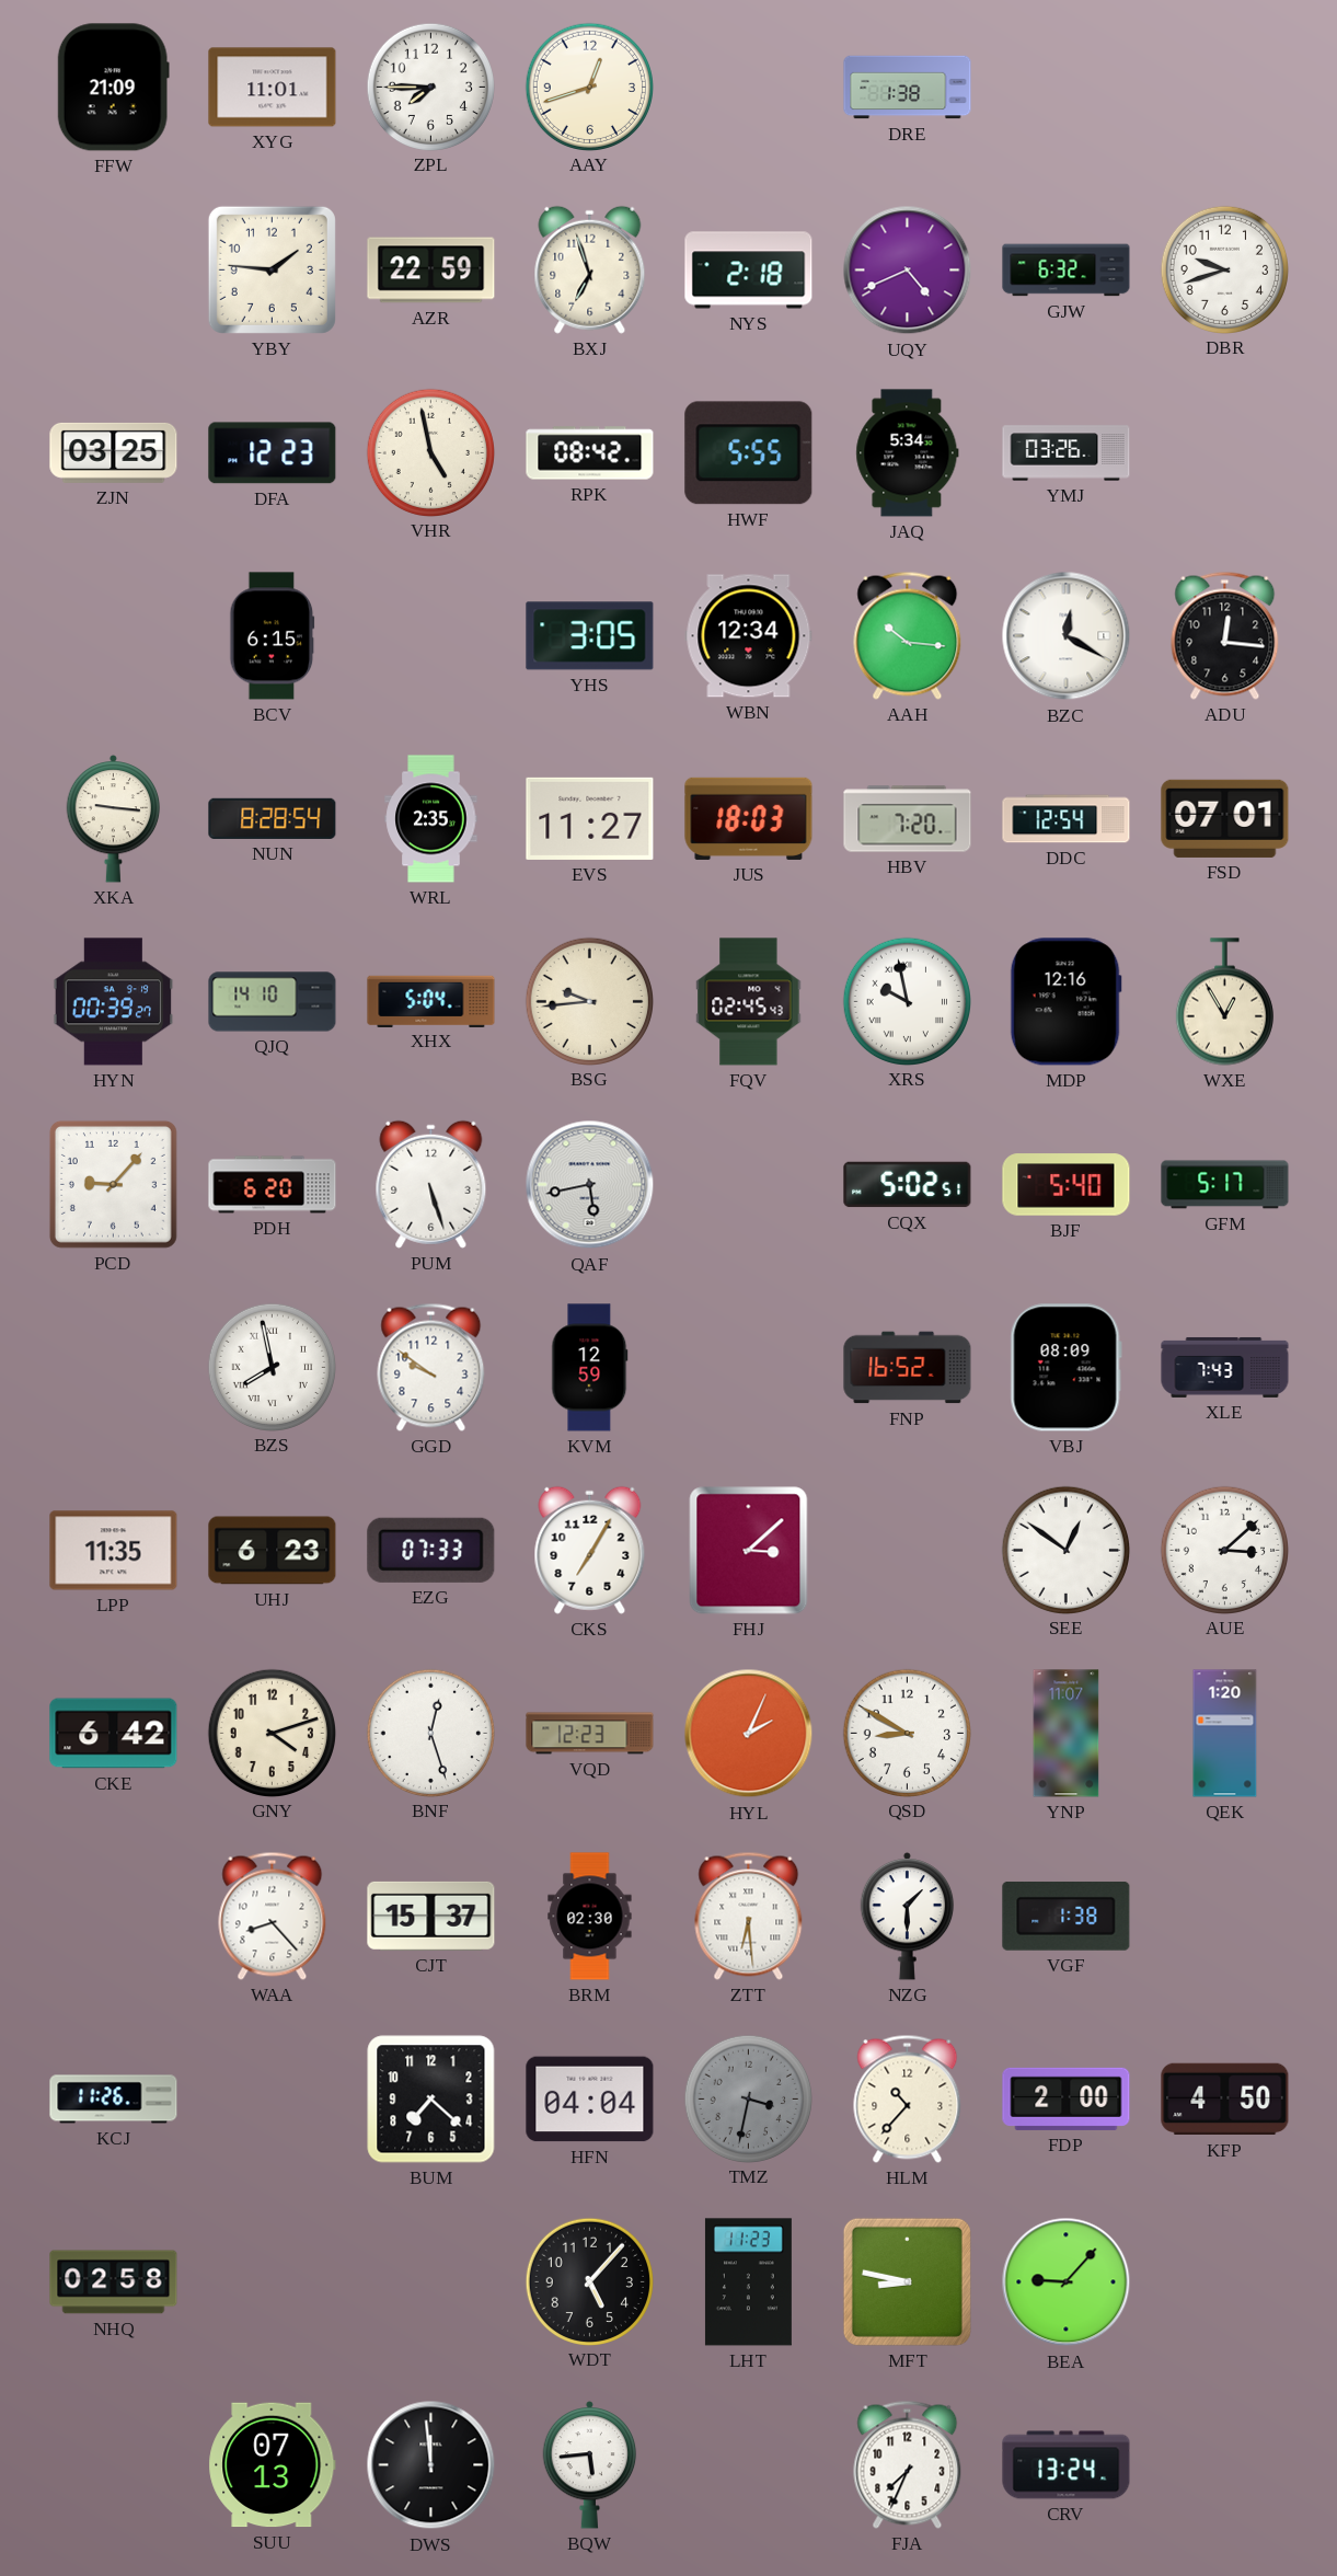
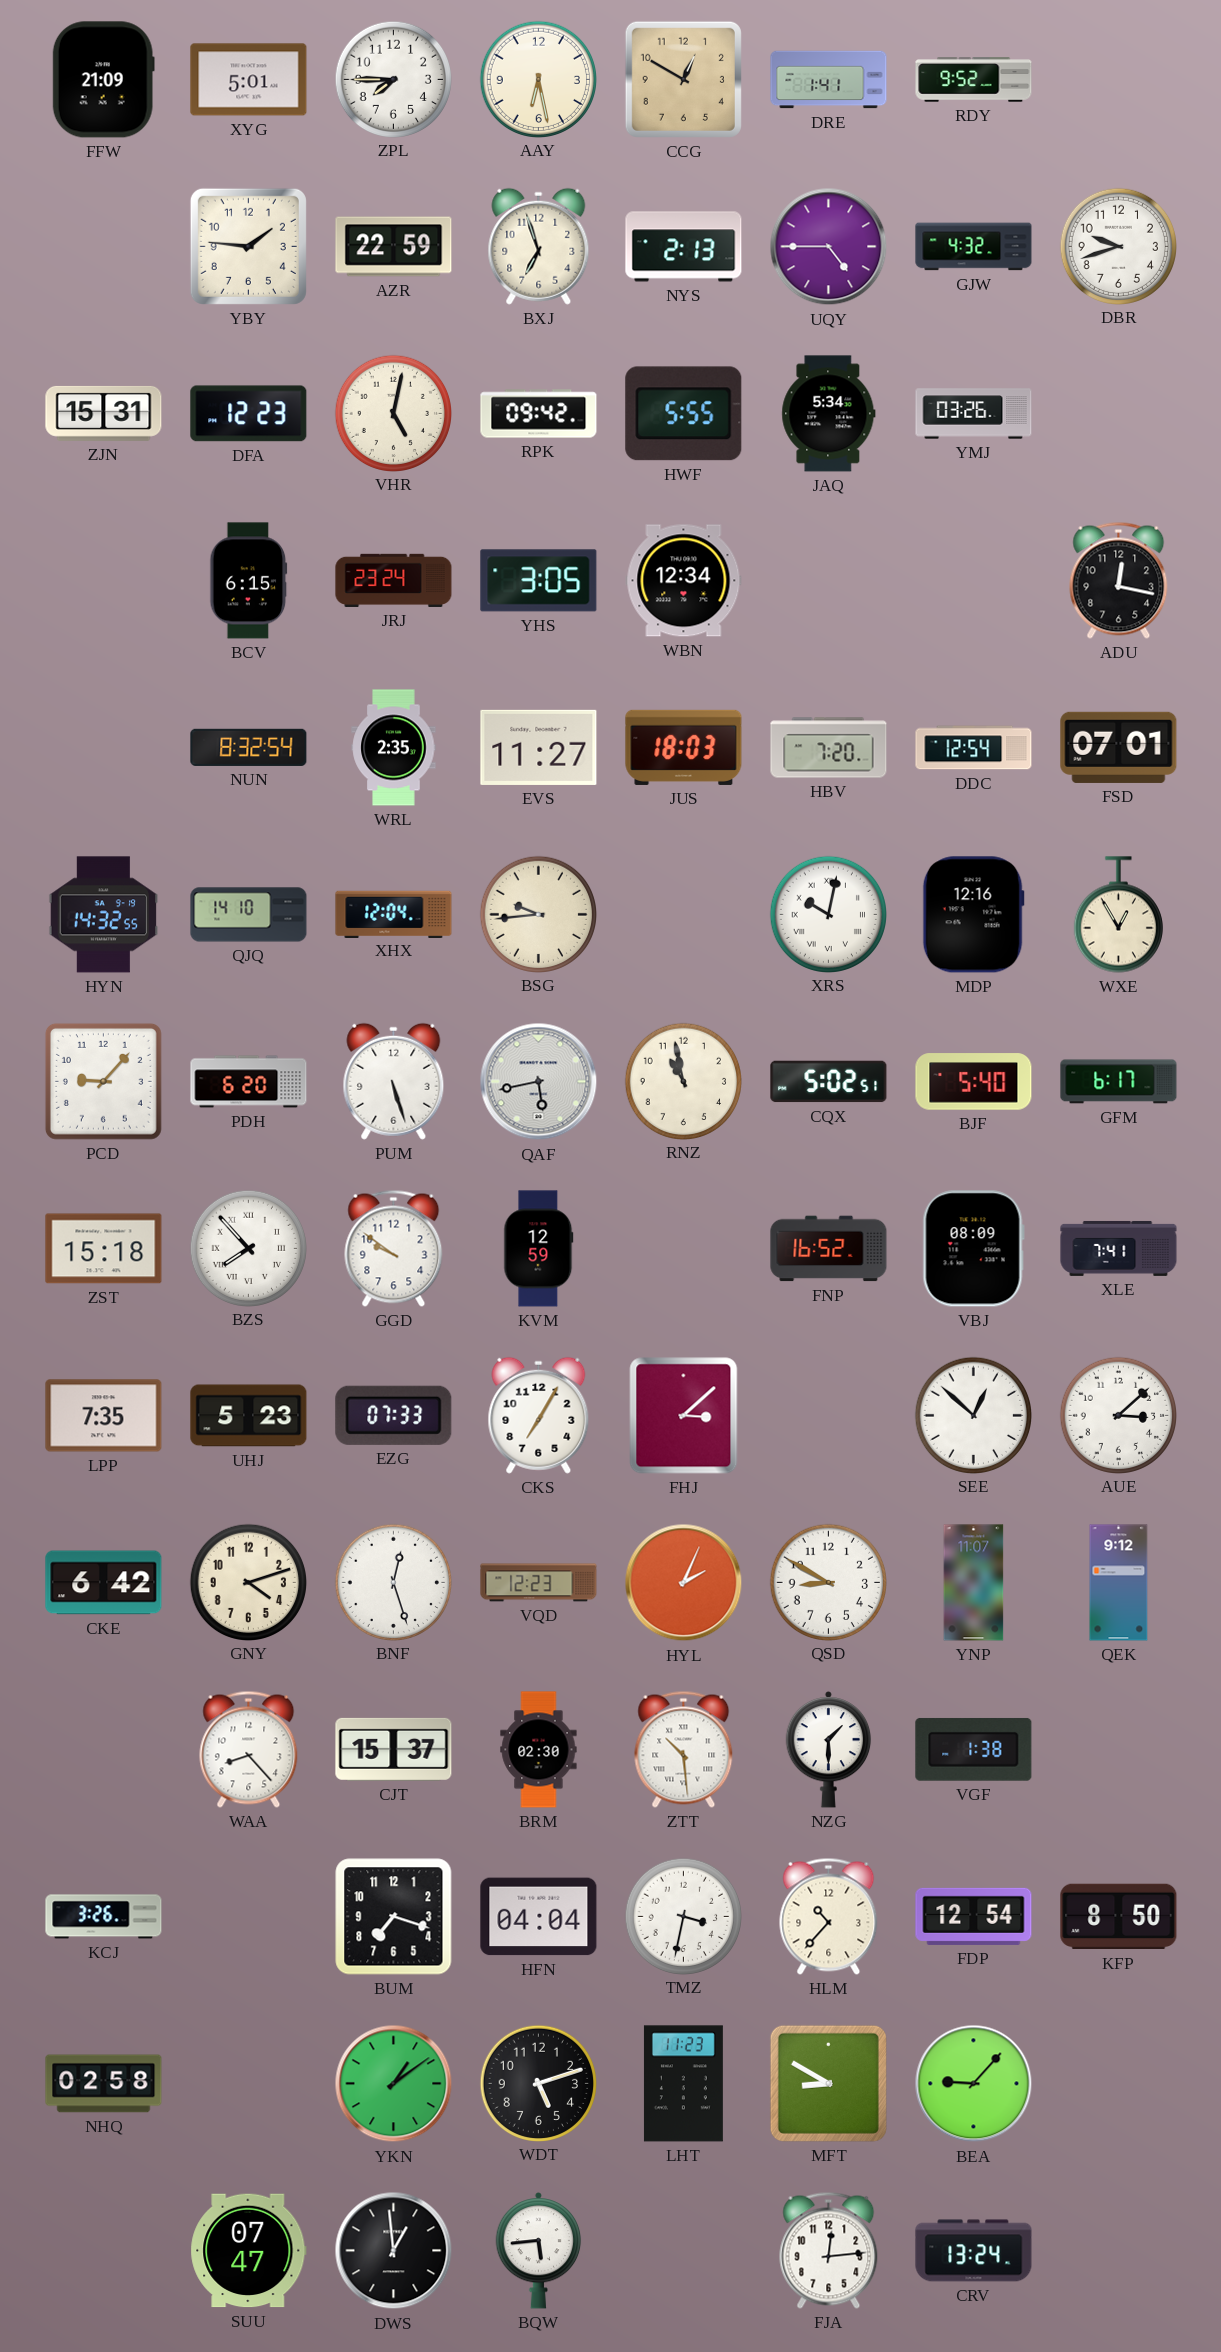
XYG: 11:01 -> 5:01
AAY: 12:42 -> 6:28
CCG: none -> 12:50
DRE: 1:38 -> 1:41
RDY: none -> 9:52
NYS: 2:18 -> 2:13
UQY: 4:41 -> 4:45
GJW: 6:32 -> 4:32
ZJN: 03:25 -> 15:31
VHR: 4:58 -> 5:02
RPK: 08:42 -> 09:42
JRJ: none -> 23:24
AAH: 10:16 -> none
BZC: 12:20 -> none
ADU: 12:16 -> 12:17
XKA: 9:16 -> none
NUN: 8:28 -> 8:32
HYN: 00:39 -> 14:32
XHX: 5:04 -> 12:04
FQV: 02:45 -> none
XRS: 9:58 -> 10:02
RNZ: none -> 10:58
GFM: 5:17 -> 6:17
ZST: none -> 15:18
BZS: 7:58 -> 7:53
XLE: 7:43 -> 7:41
LPP: 11:35 -> 7:35
UHJ: 6:23 -> 5:23
SEE: 12:51 -> 12:52
QEK: 1:20 -> 9:12
ZTT: 6:29 -> 10:29
KCJ: 11:26 -> 3:26
BUM: 7:22 -> 7:18
TMZ dial: grey -> white
FDP: 2:00 -> 12:54
KFP: 4:50 -> 8:50
YKN: none -> 1:09
WDT: 5:07 -> 5:12
MFT: 8:47 -> 8:50
SUU: 07:13 -> 07:47
DWS: 11:59 -> 12:59
FJA: 7:34 -> 12:14
